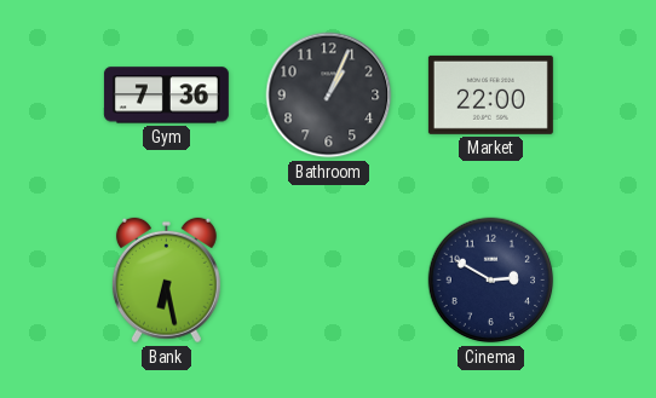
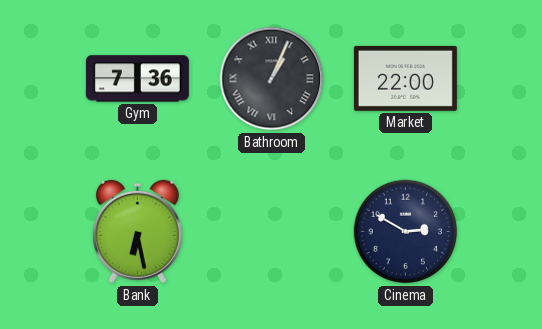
Bathroom numerals: Arabic -> Roman
